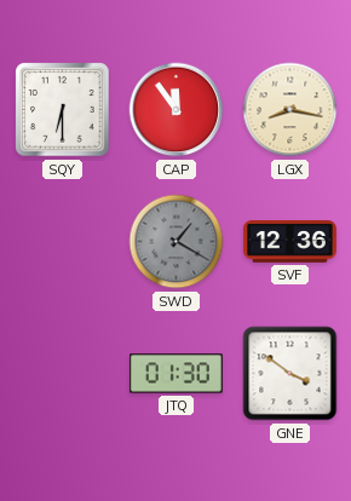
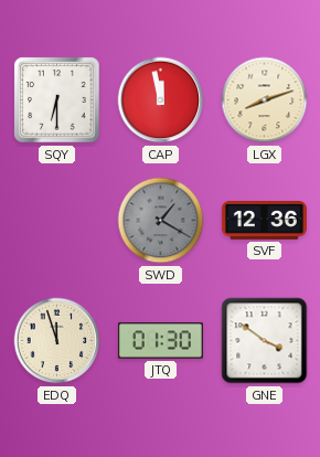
CAP: 11:54 -> 11:58
LGX: 8:17 -> 8:12
EDQ: none -> 11:57
